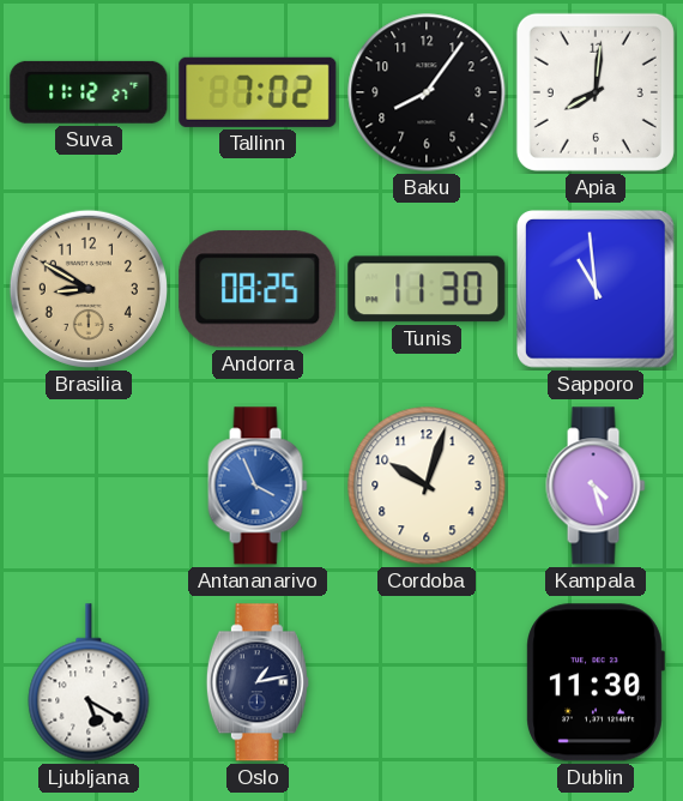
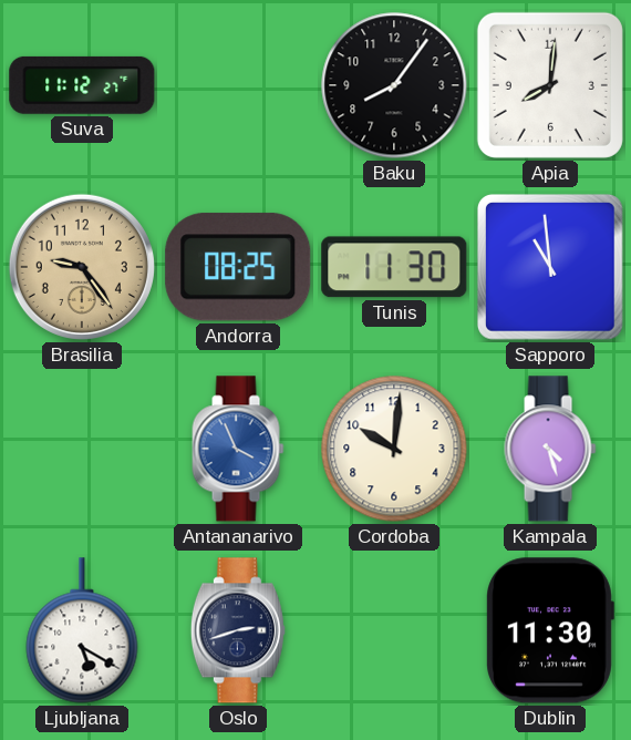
Tallinn: 7:02 -> none
Brasilia: 8:50 -> 9:24
Cordoba: 10:03 -> 10:01
Oslo: 1:13 -> 2:42
